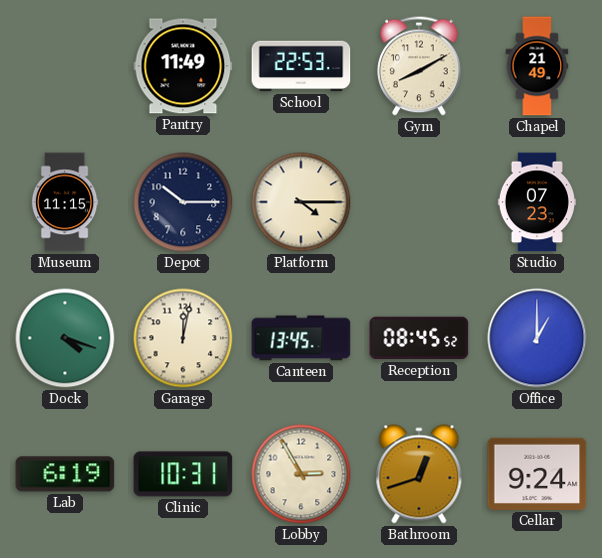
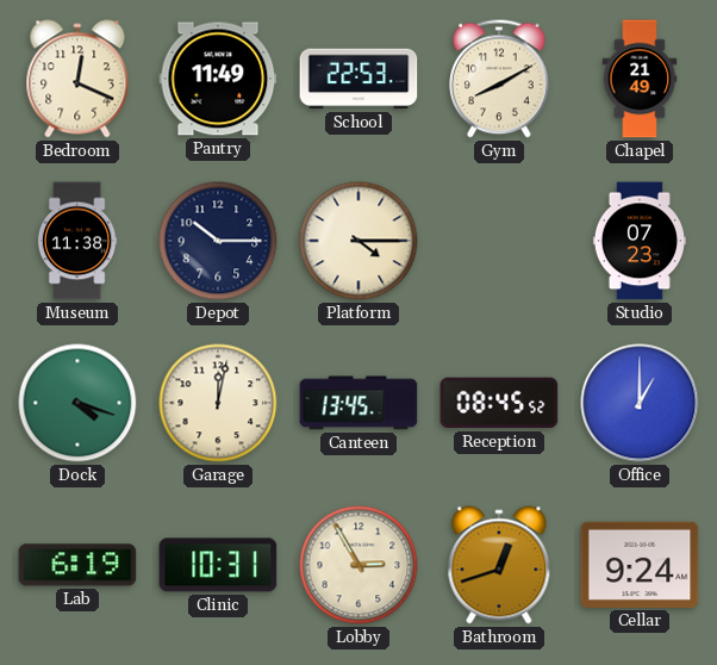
Bedroom: none -> 12:19
Museum: 11:15 -> 11:38
